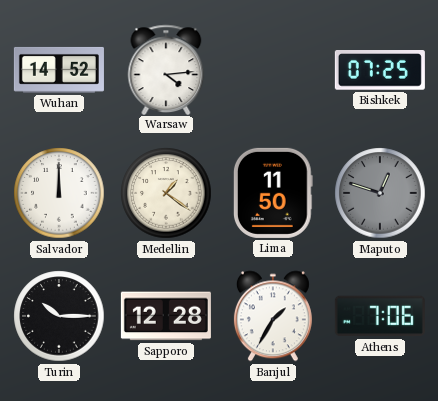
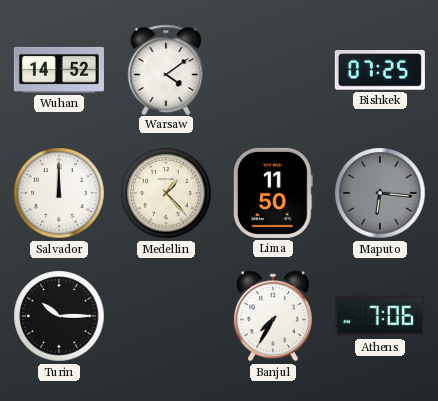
Warsaw: 4:14 -> 4:09
Medellin: 1:21 -> 1:23
Maputo: 12:48 -> 6:16
Sapporo: 12:28 -> none
Banjul: 1:35 -> 7:35
